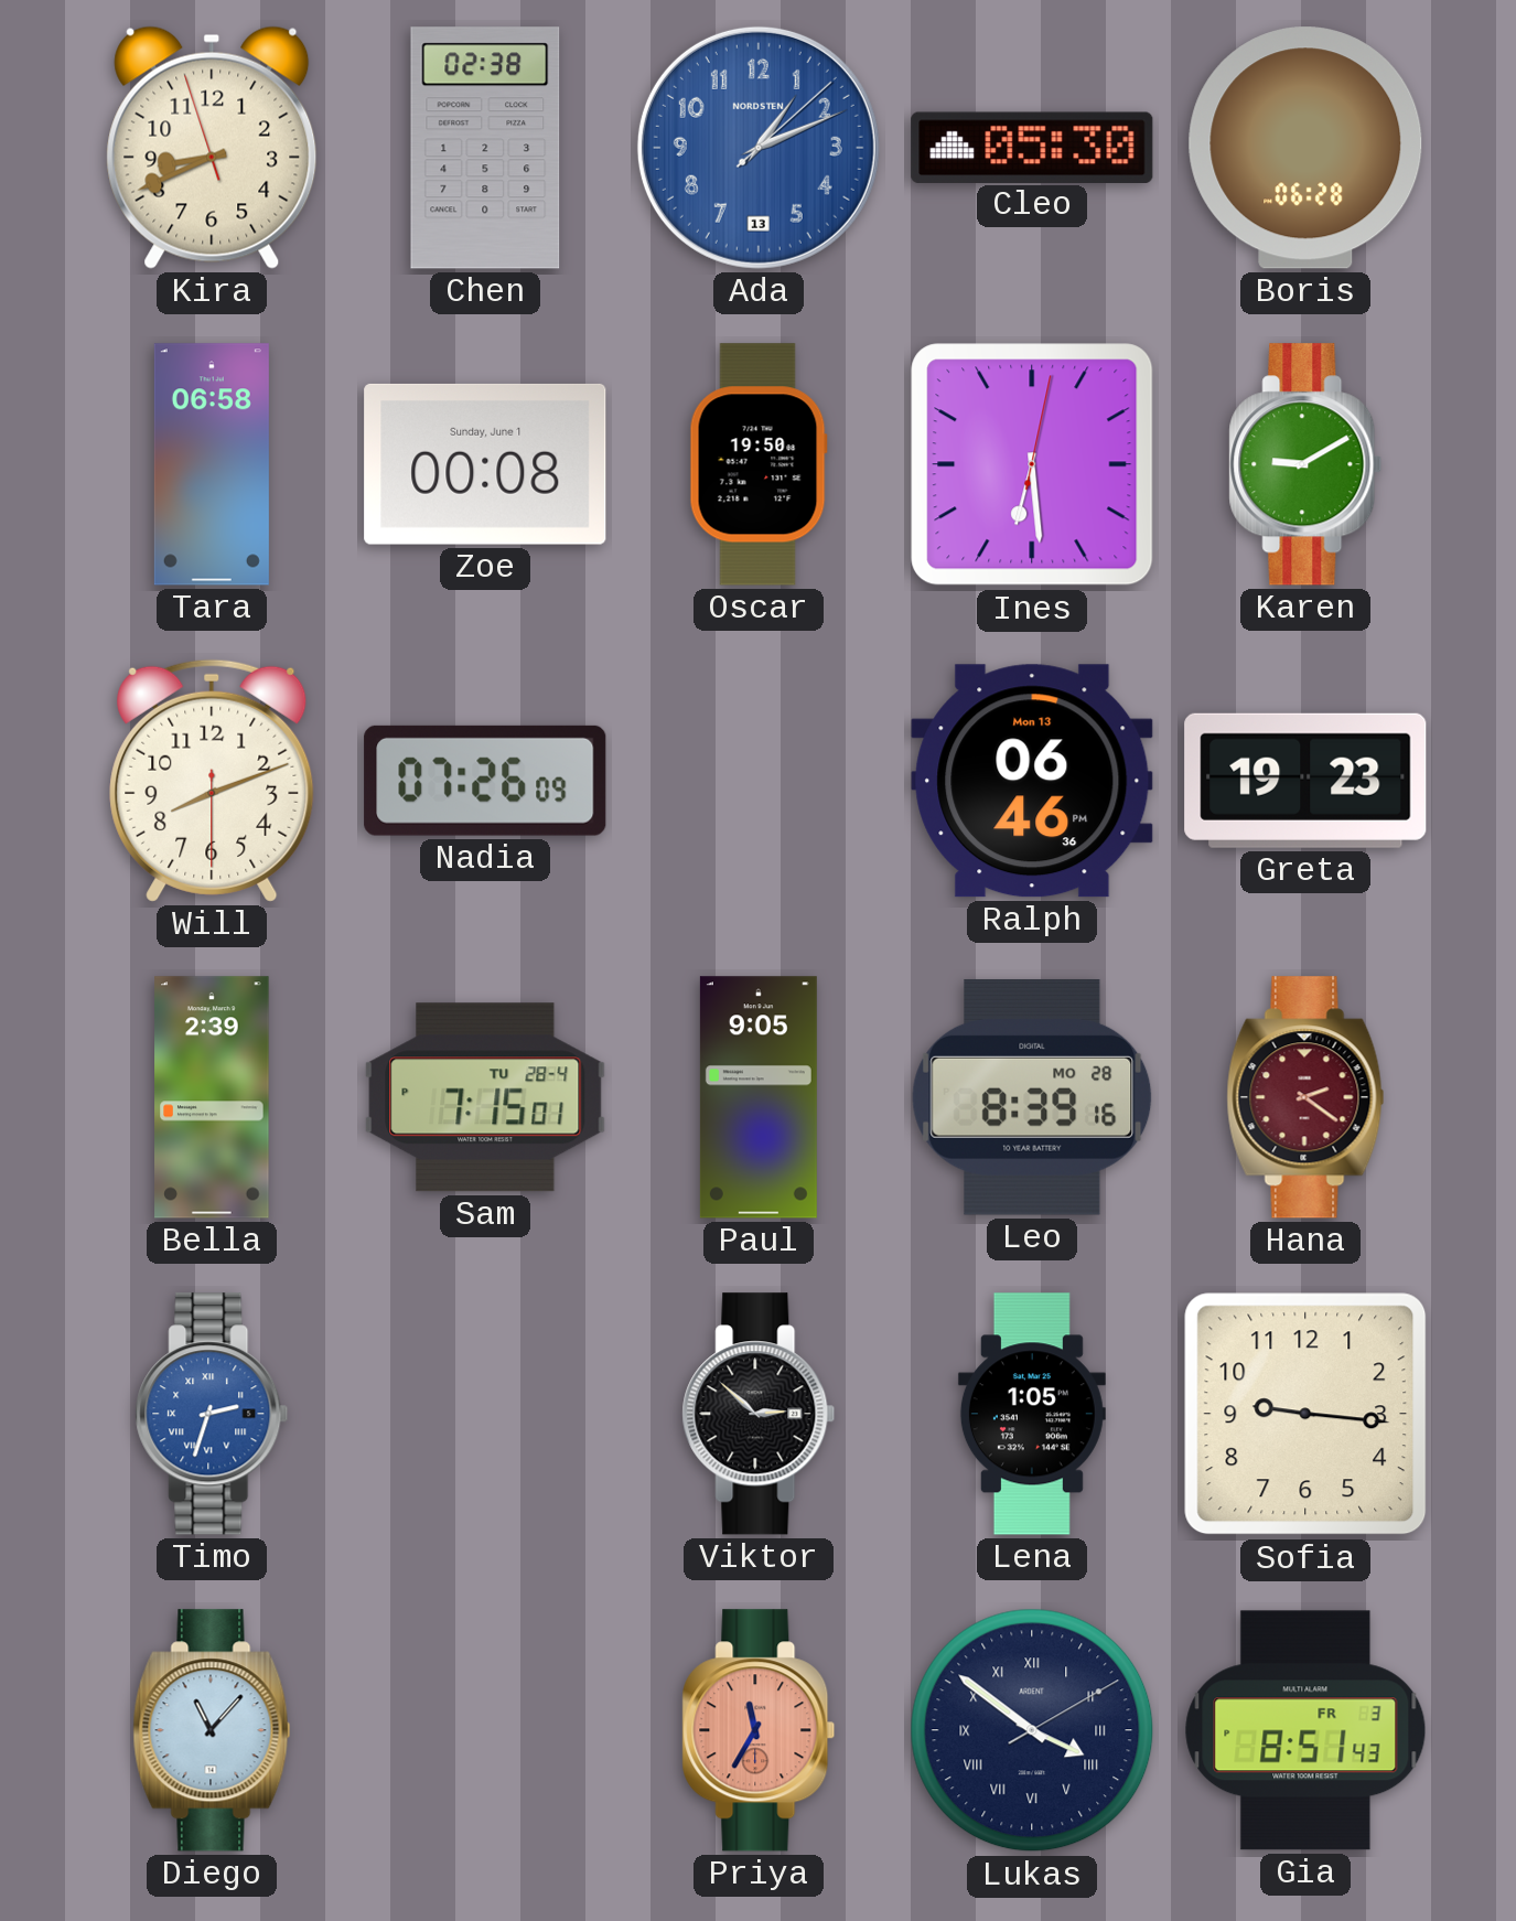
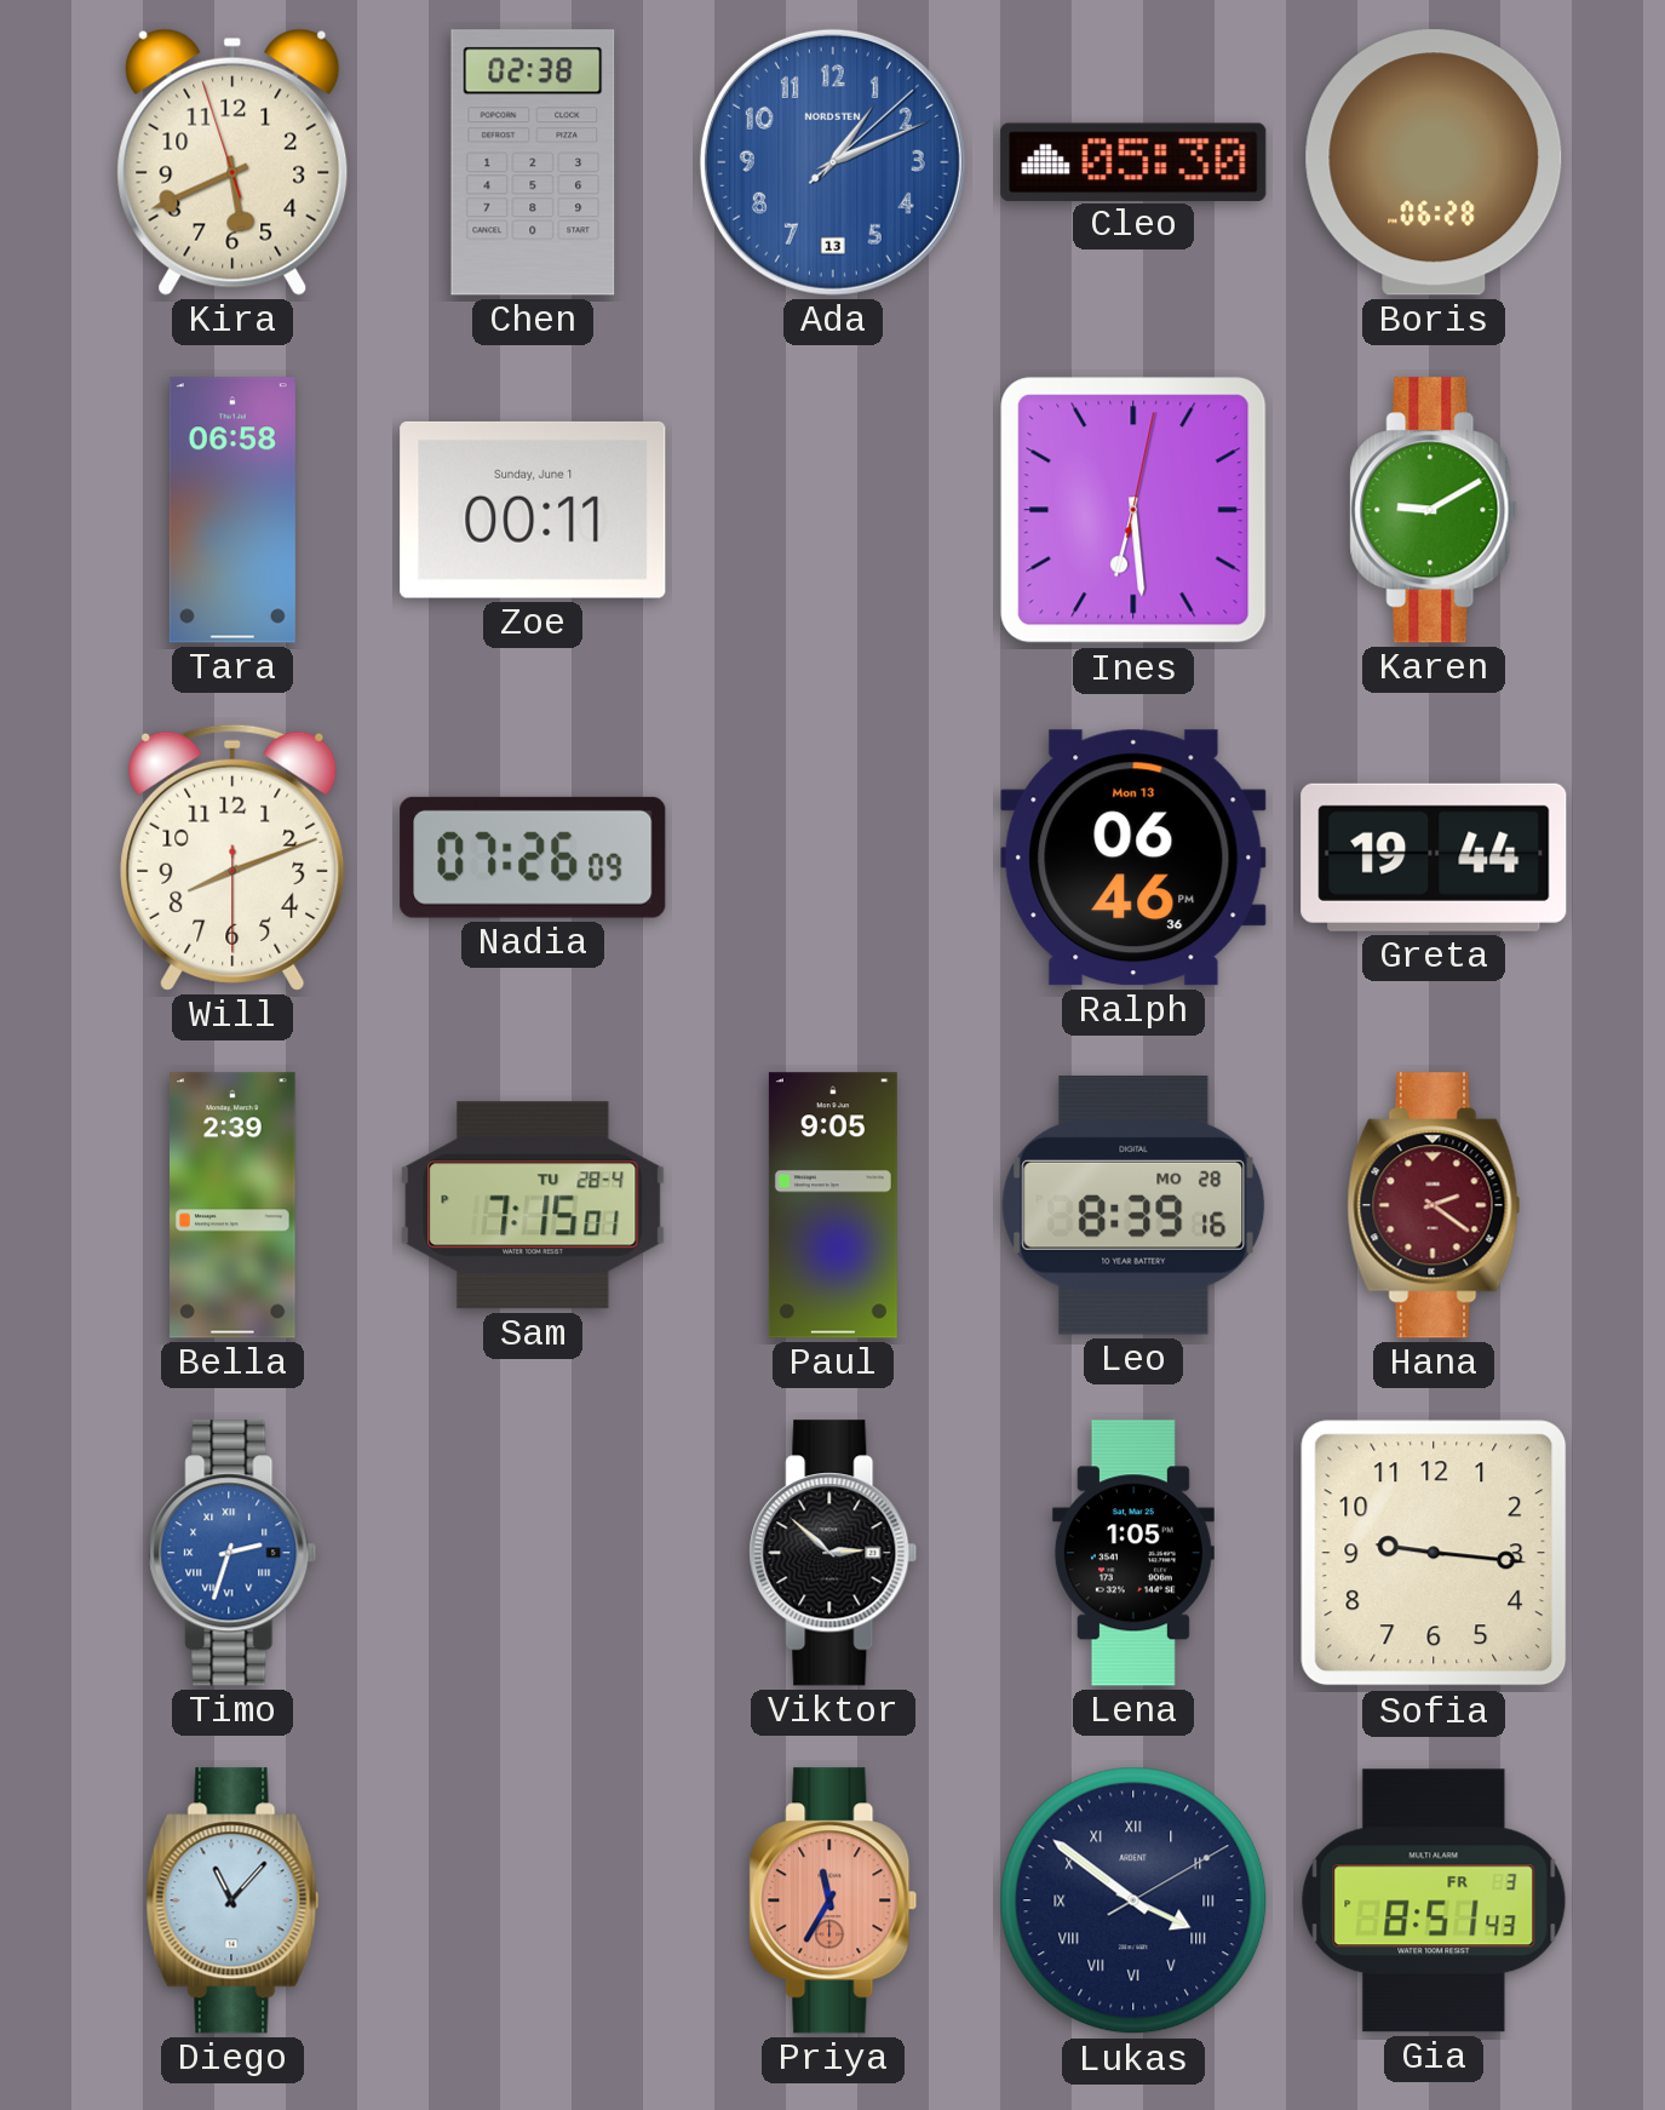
Kira: 8:40 -> 5:40
Zoe: 00:08 -> 00:11
Oscar: 19:50 -> none
Greta: 19:23 -> 19:44
